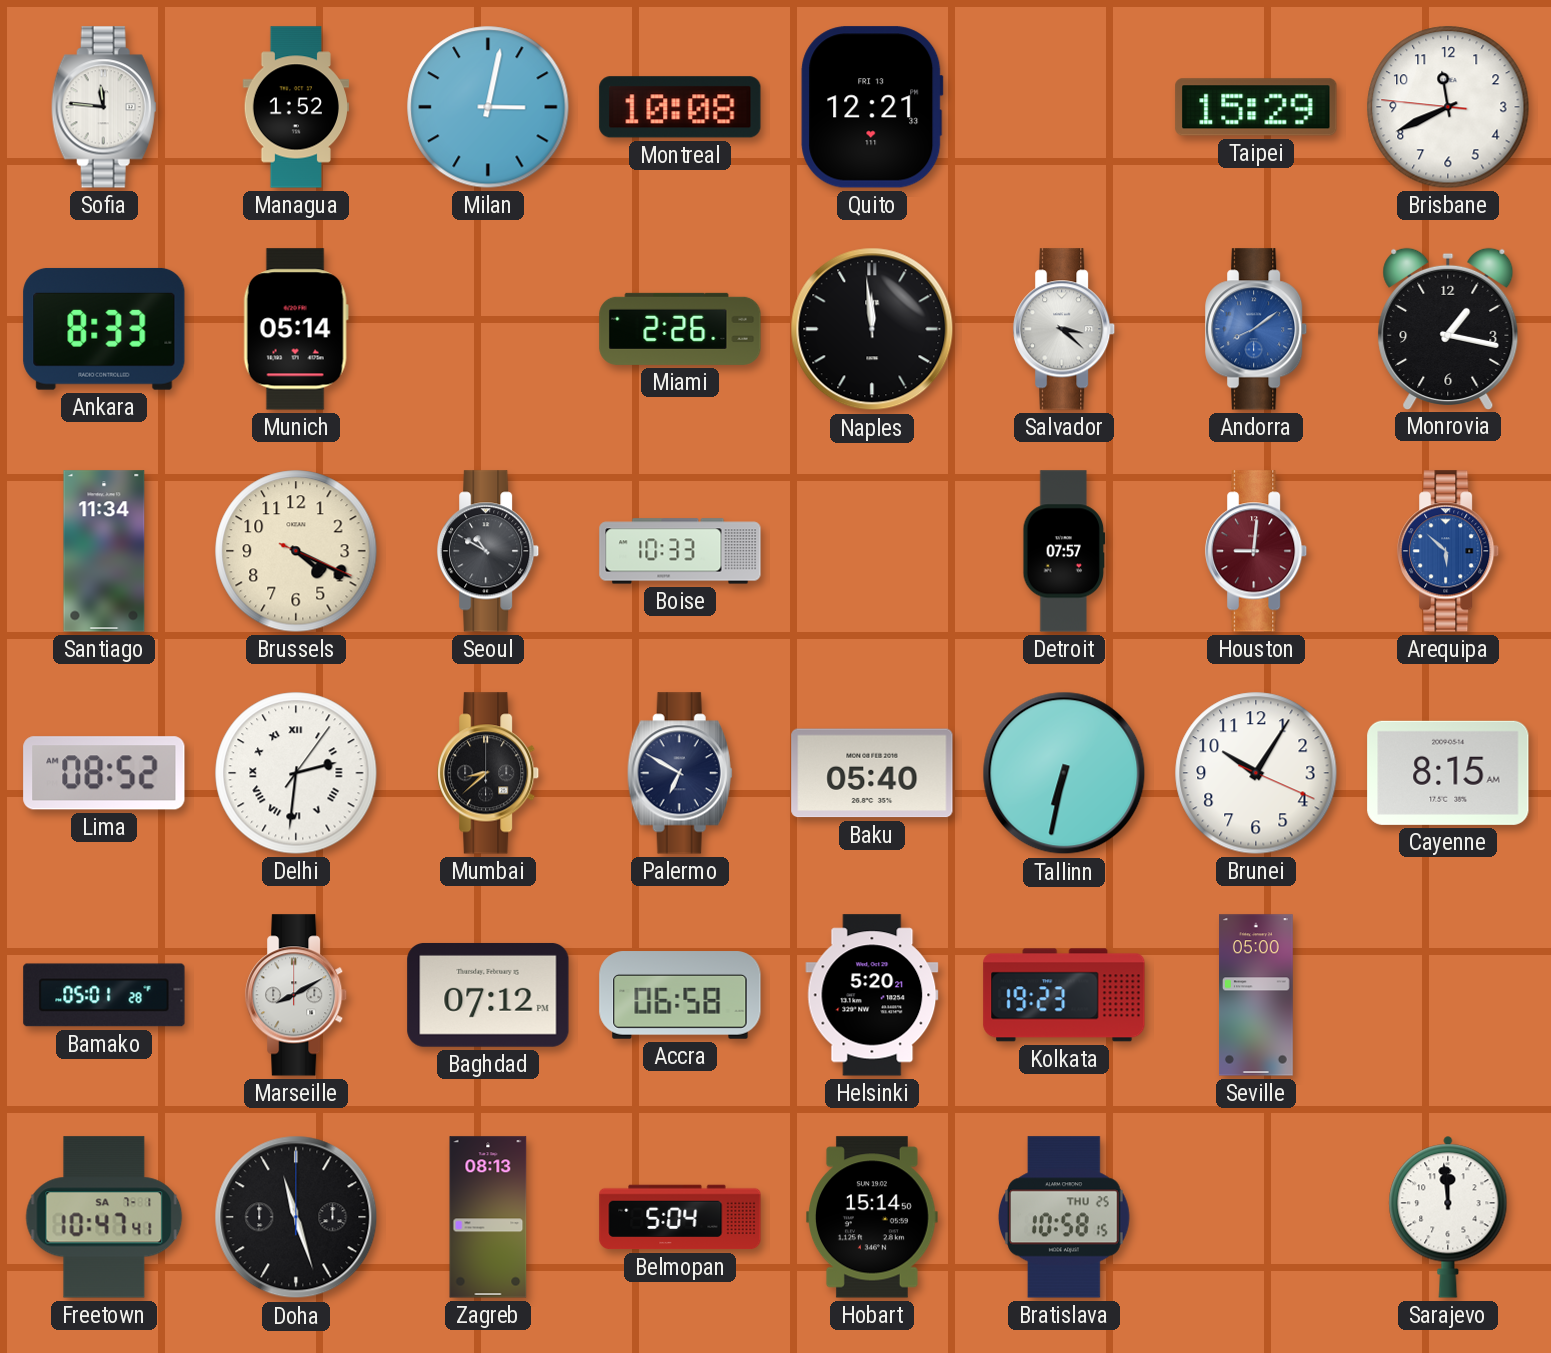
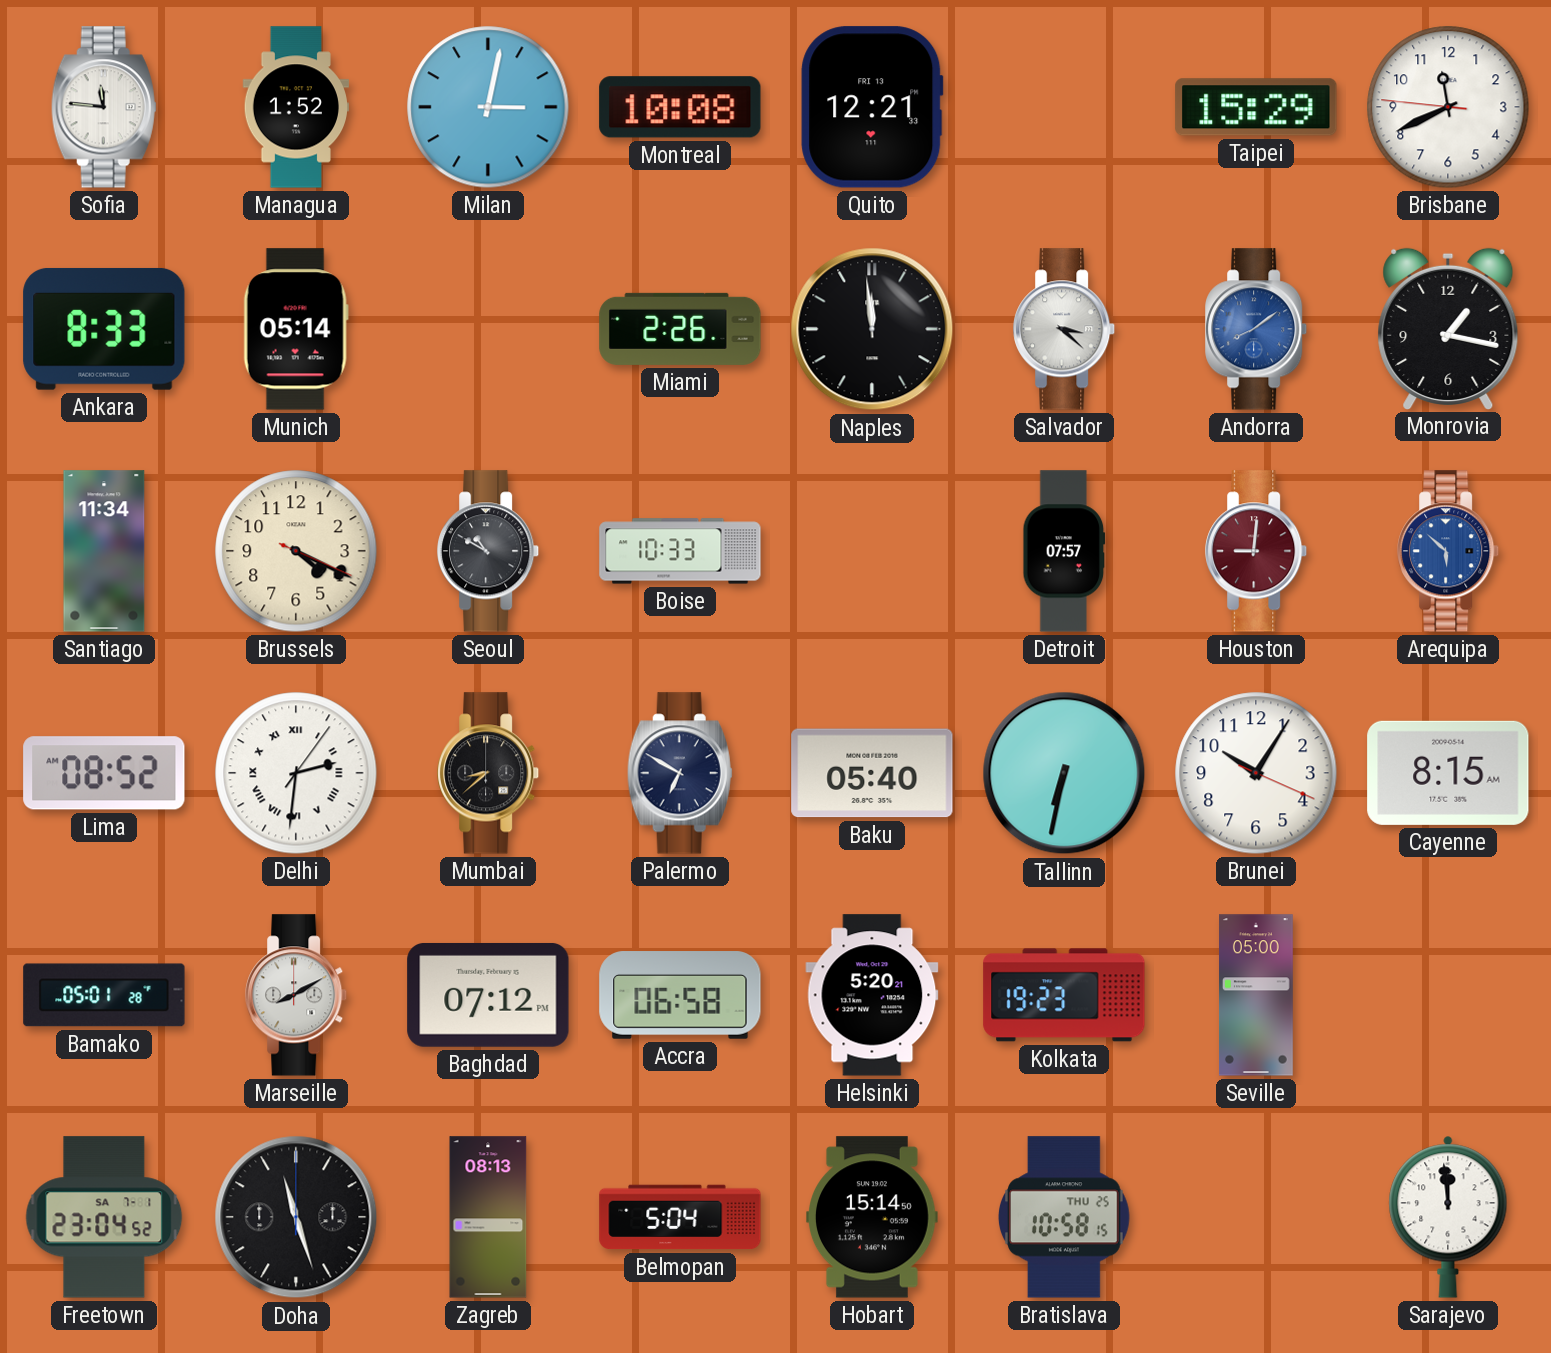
Freetown: 10:47 -> 23:04
